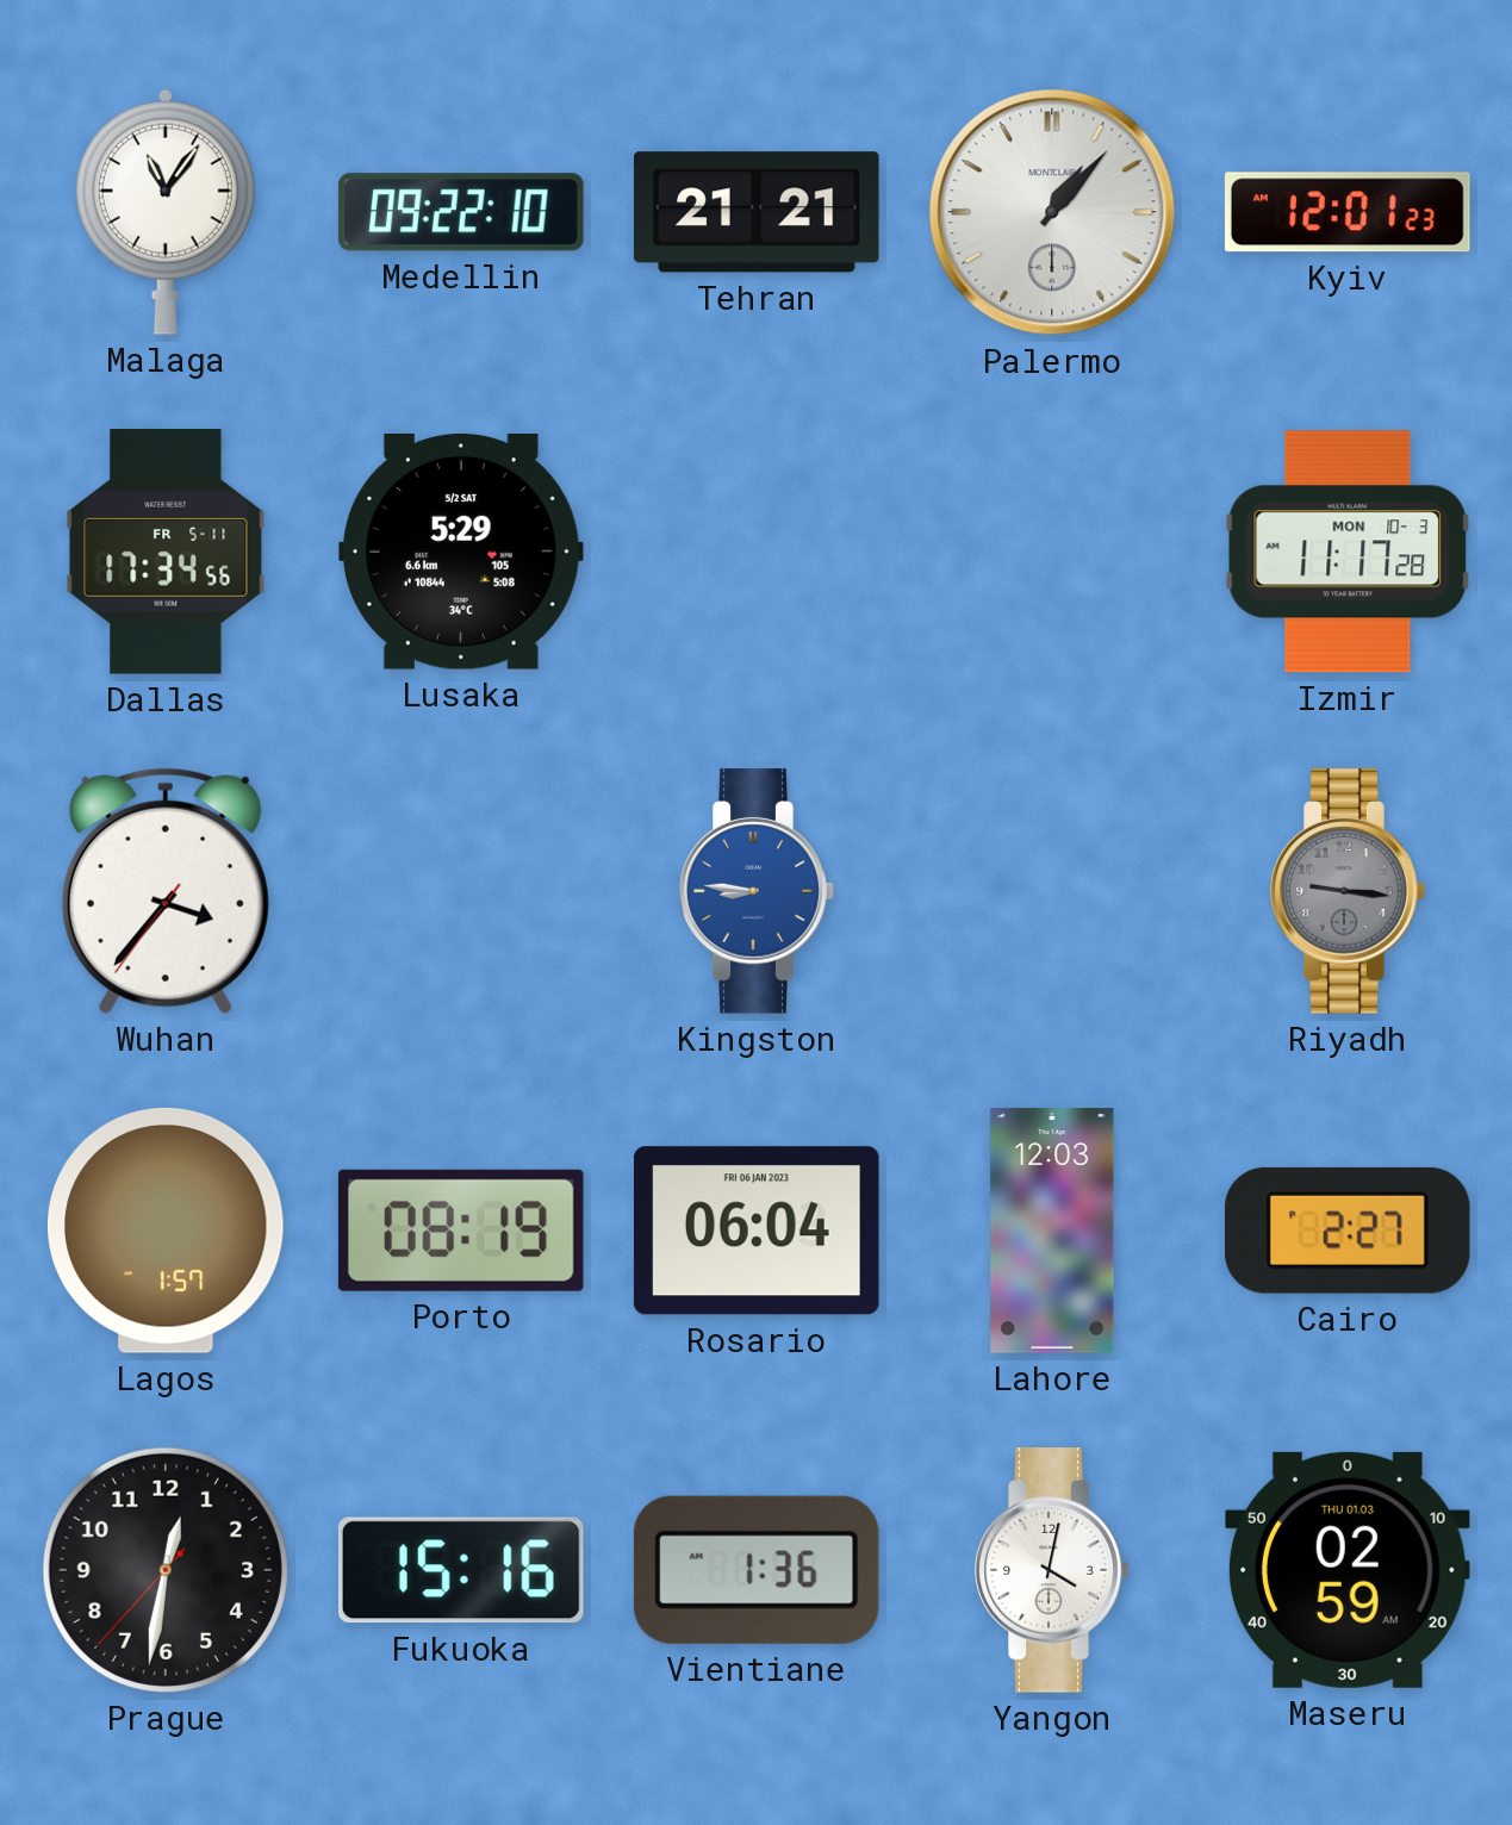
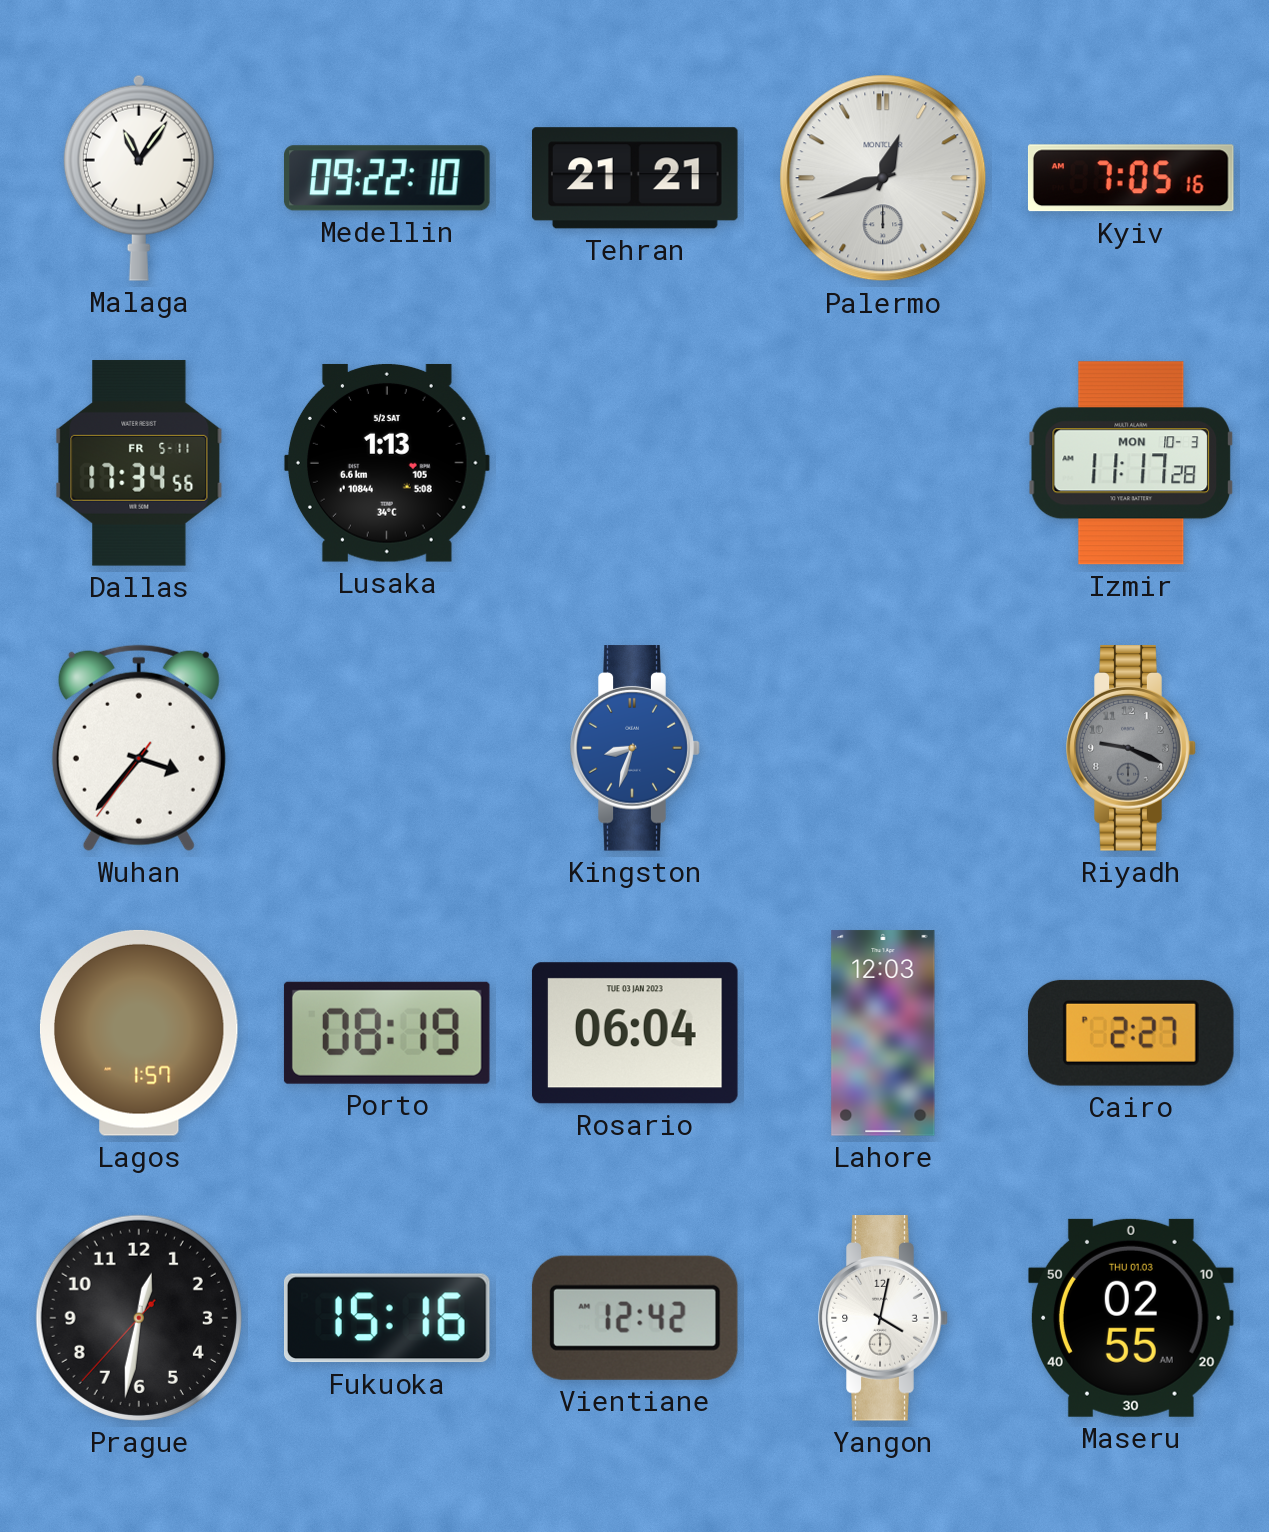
Palermo: 1:07 -> 12:42
Kyiv: 12:01 -> 7:05
Lusaka: 5:29 -> 1:13
Kingston: 8:46 -> 8:33
Riyadh: 9:16 -> 9:19
Rosario date: FRI 06 JAN 2023 -> TUE 03 JAN 2023
Vientiane: 1:36 -> 12:42
Maseru: 02:59 -> 02:55
